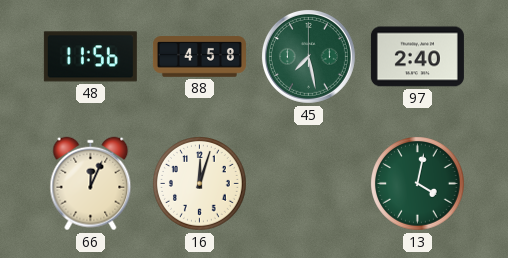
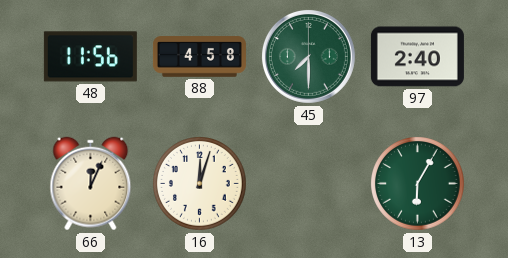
45: 7:28 -> 7:30
13: 4:02 -> 6:05
